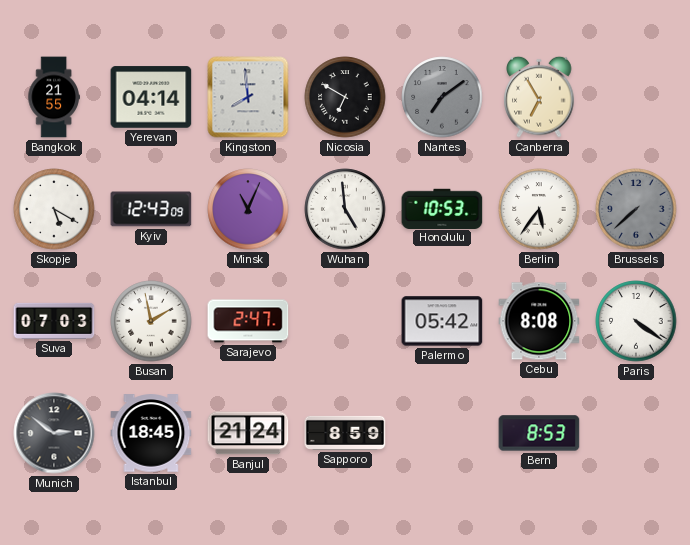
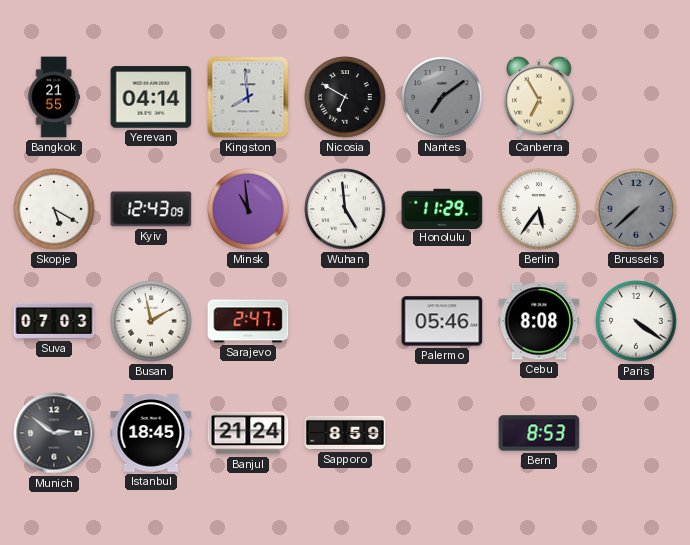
Minsk: 11:04 -> 10:59
Honolulu: 10:53 -> 11:29
Palermo: 05:42 -> 05:46
